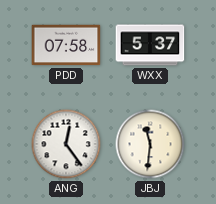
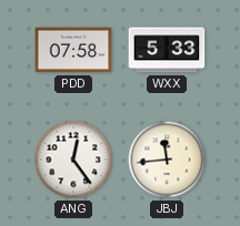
WXX: 5:37 -> 5:33
JBJ: 11:31 -> 11:44
